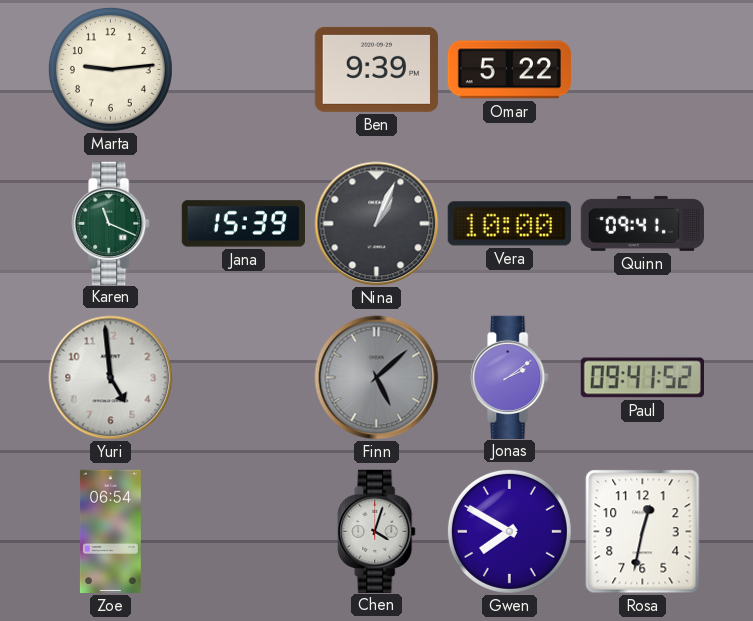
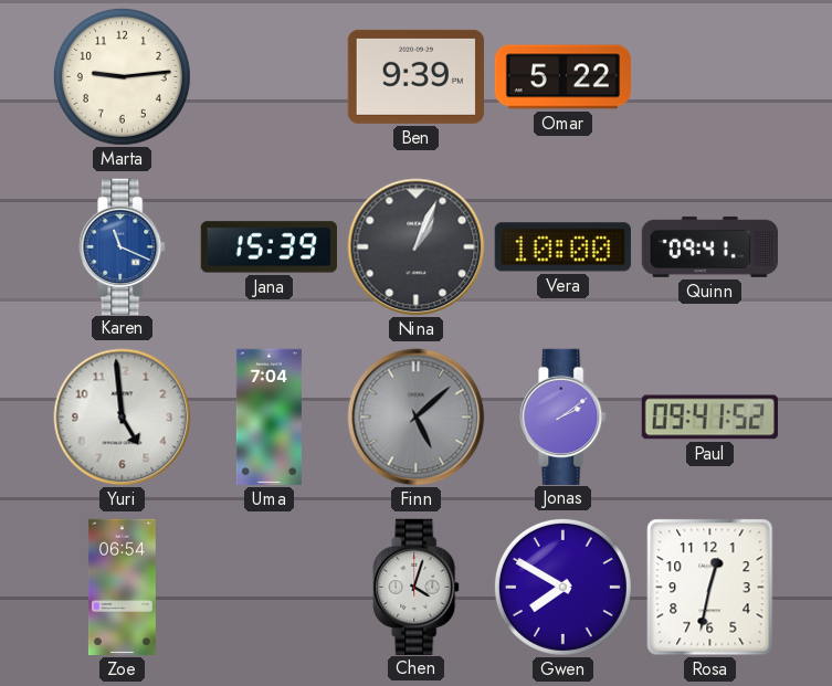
Karen dial: green -> blue
Uma: none -> 7:04
